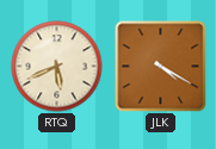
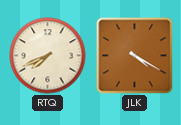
RTQ: 5:41 -> 7:41
